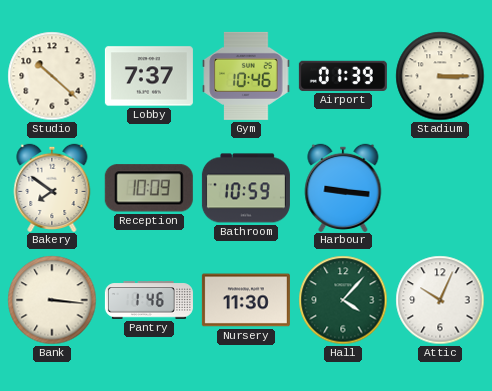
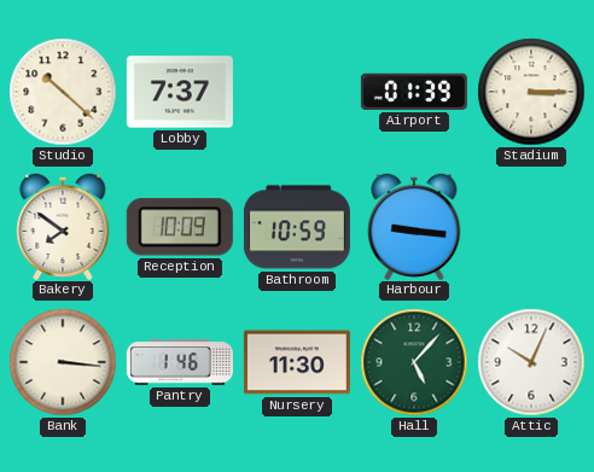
Gym: 10:46 -> none
Hall: 4:07 -> 5:07
